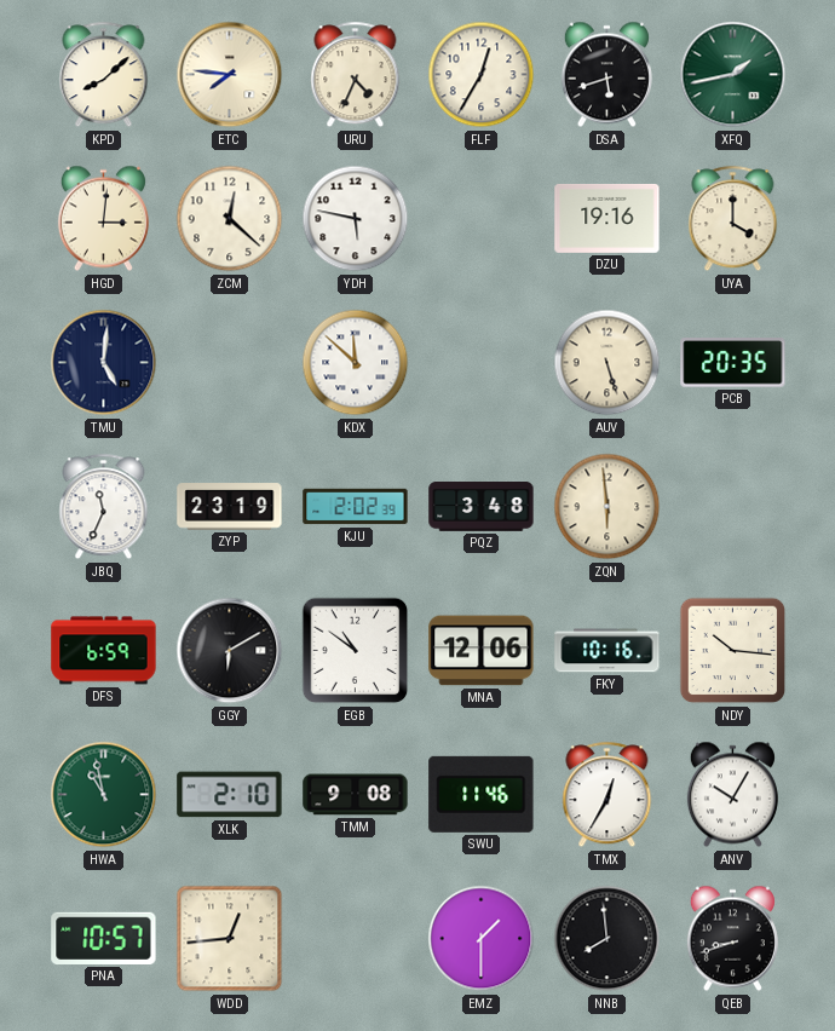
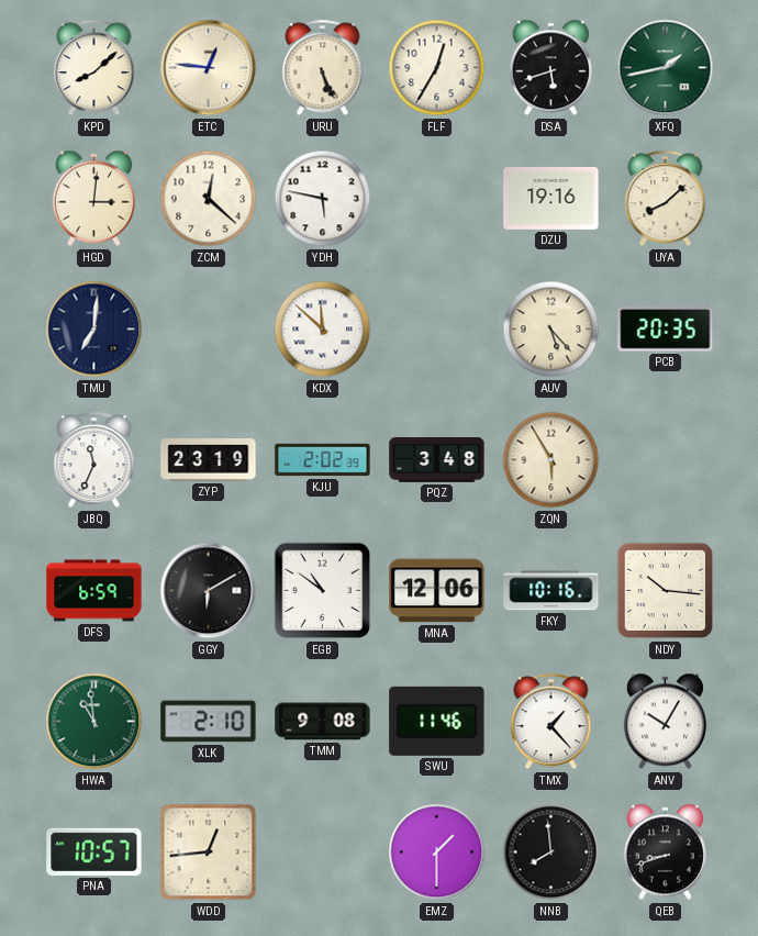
ETC: 7:46 -> 12:46
URU: 4:34 -> 5:26
UYA: 4:00 -> 8:08
TMU: 5:01 -> 7:01
AUV: 5:27 -> 5:23
ZQN: 5:59 -> 5:55
HWA: 10:58 -> 10:59
TMX: 12:35 -> 1:23
